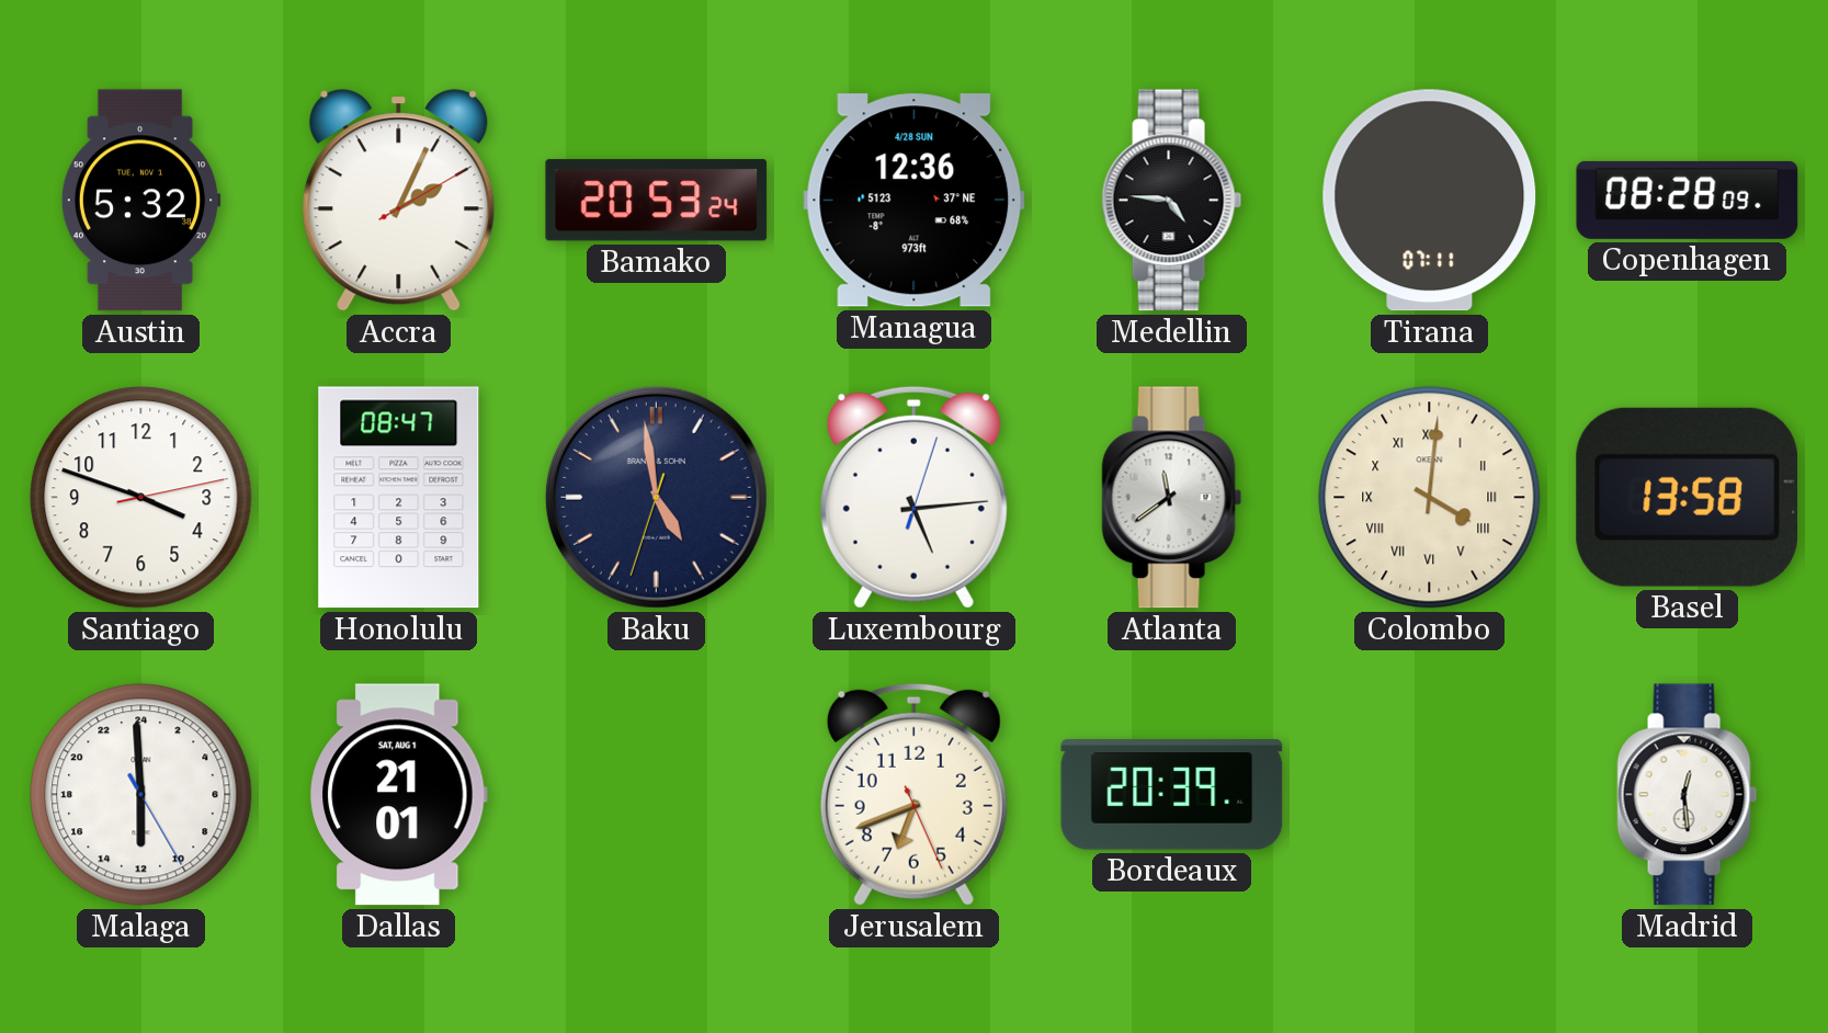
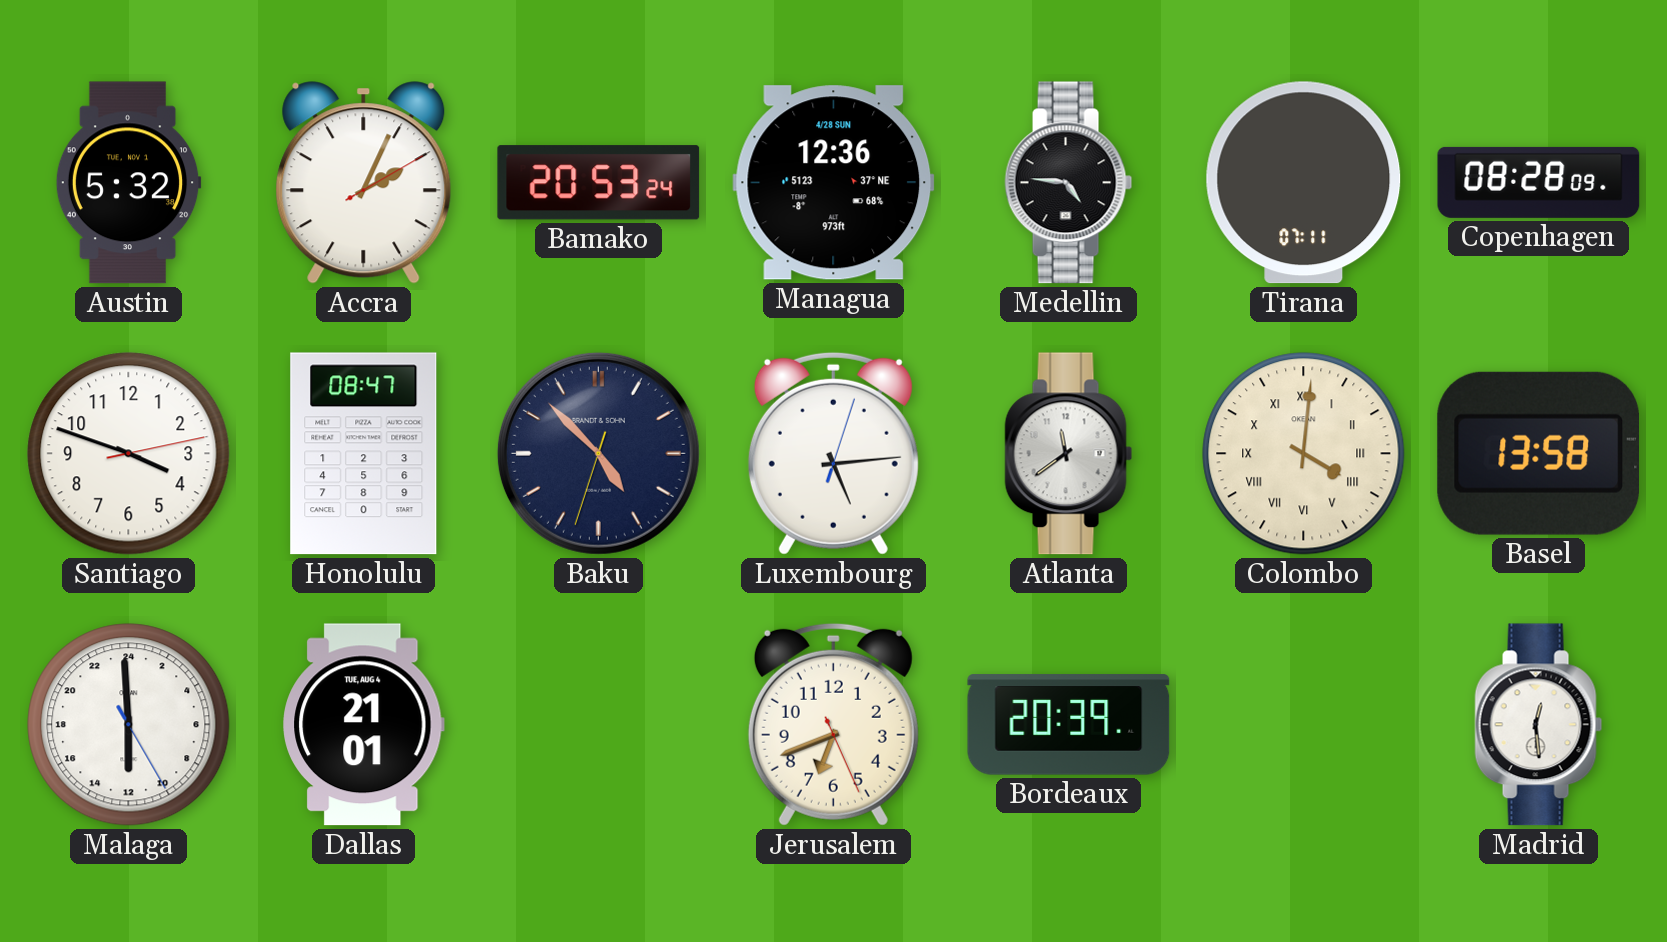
Baku: 4:58 -> 4:52
Dallas date: SAT, AUG 1 -> TUE, AUG 4
